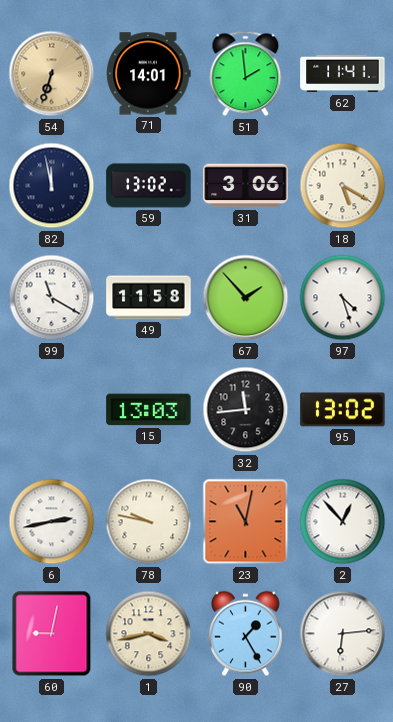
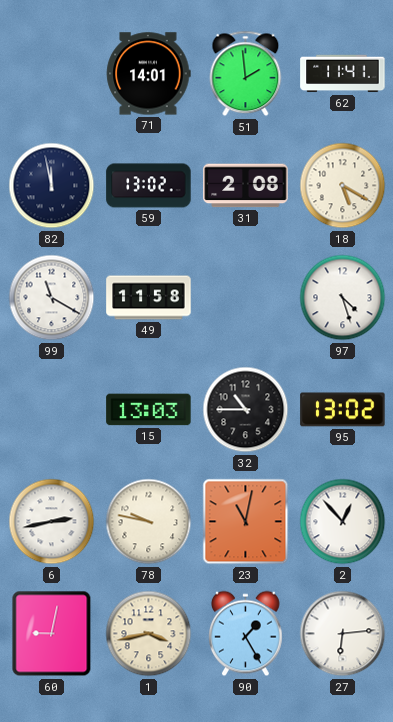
54: 6:33 -> none
31: 3:06 -> 2:08
67: 1:53 -> none
32: 11:44 -> 10:45
